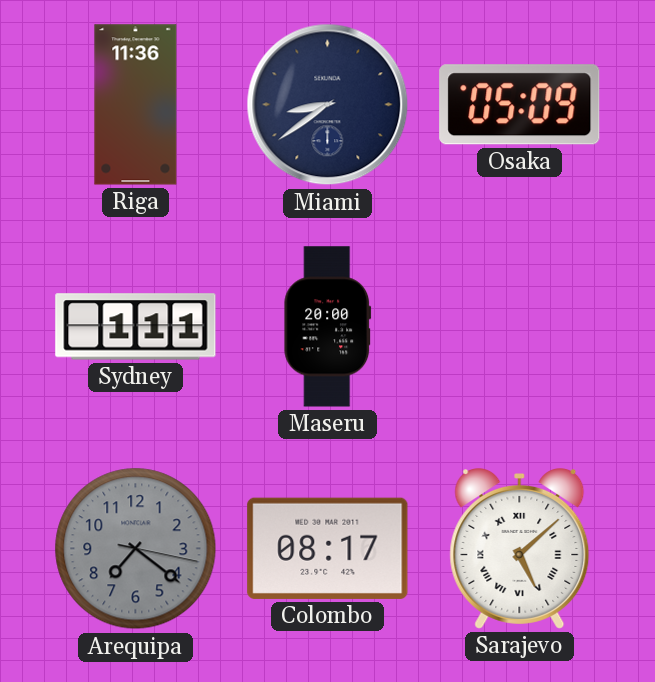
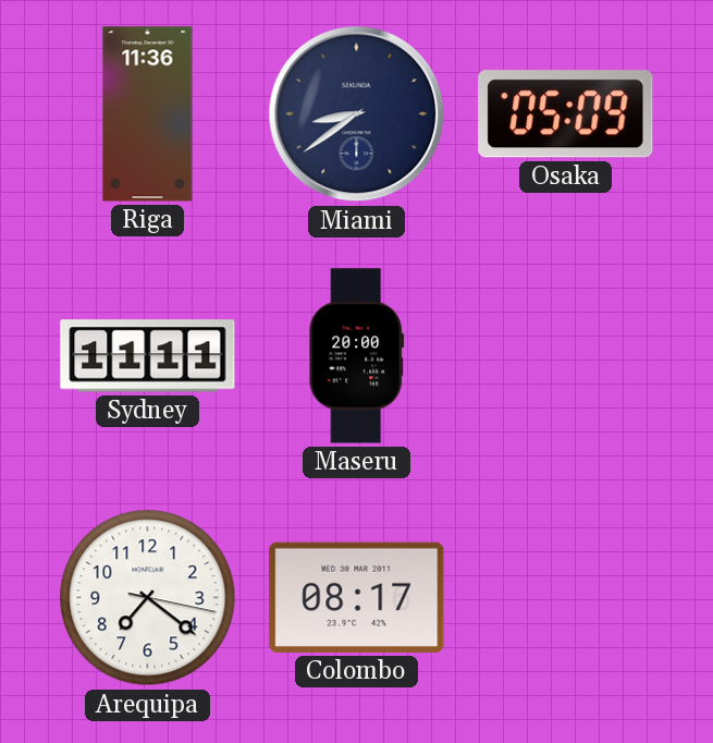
Sydney: 1:11 -> 11:11
Arequipa dial: grey -> white
Sarajevo: 5:08 -> none
